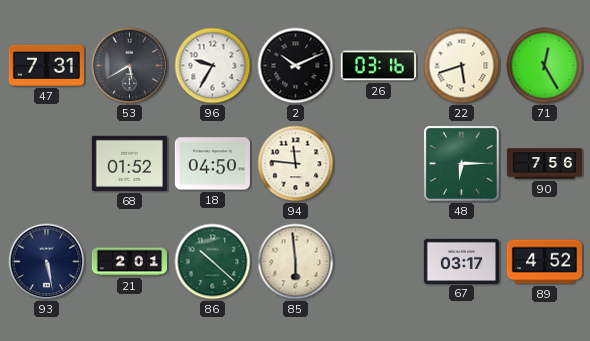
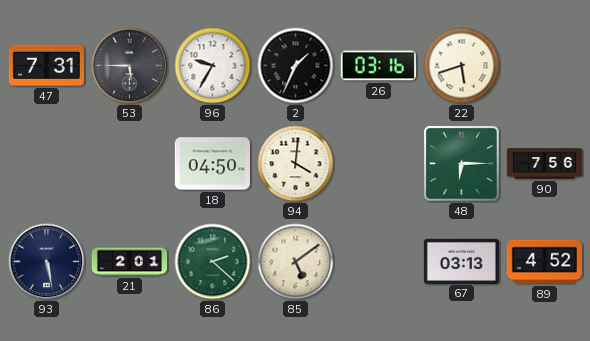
53: 5:40 -> 5:45
2: 10:11 -> 1:34
71: 12:25 -> none
68: 01:52 -> none
94: 11:46 -> 4:01
86: 10:22 -> 2:22
85: 5:59 -> 5:09
67: 03:17 -> 03:13
